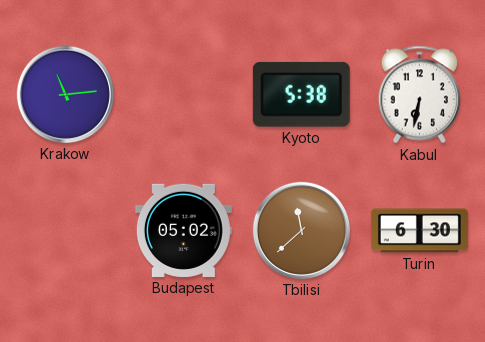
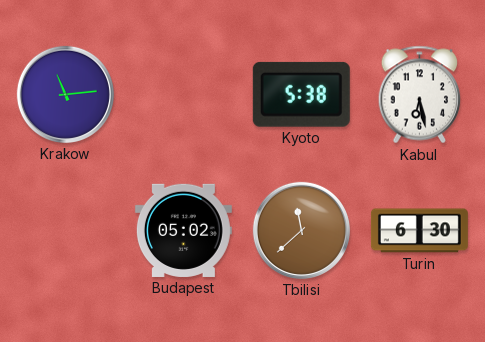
Kabul: 6:32 -> 6:28
